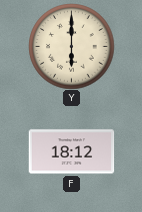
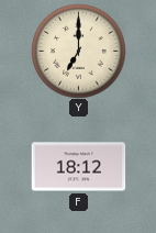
Y: 6:00 -> 7:00
